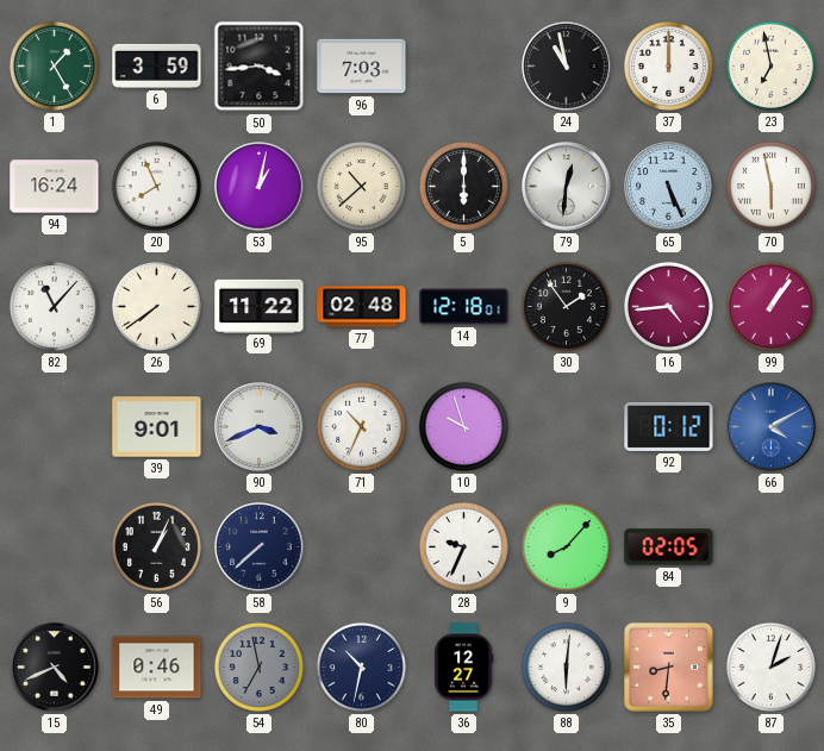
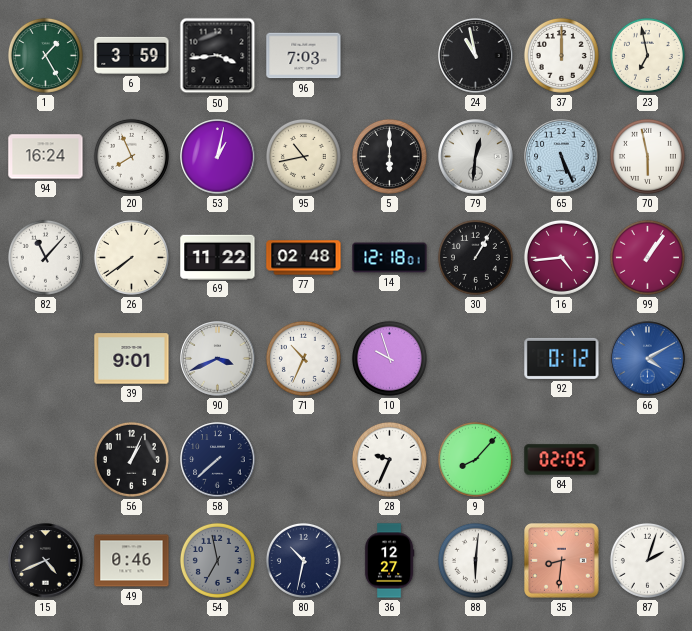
95: 10:38 -> 10:43
30: 1:54 -> 1:05
